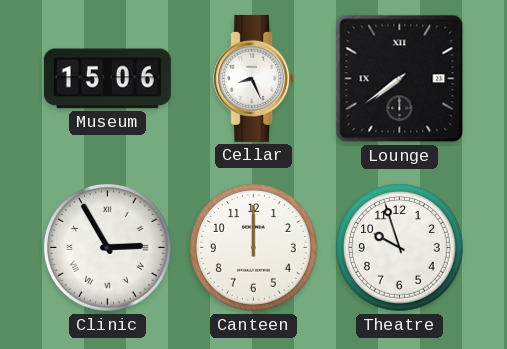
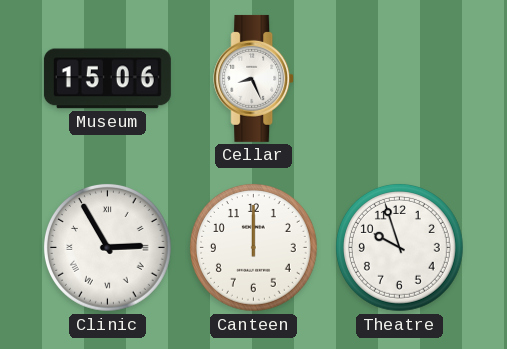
Lounge: 7:39 -> none
